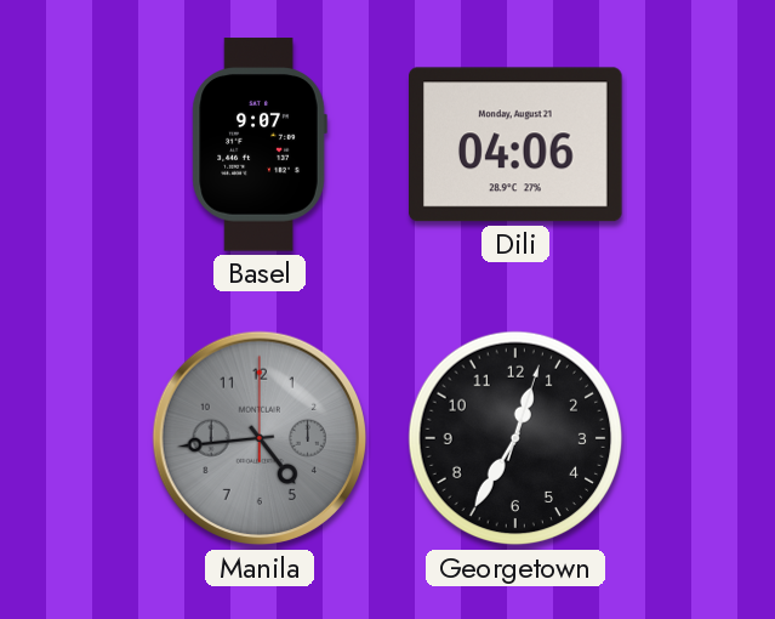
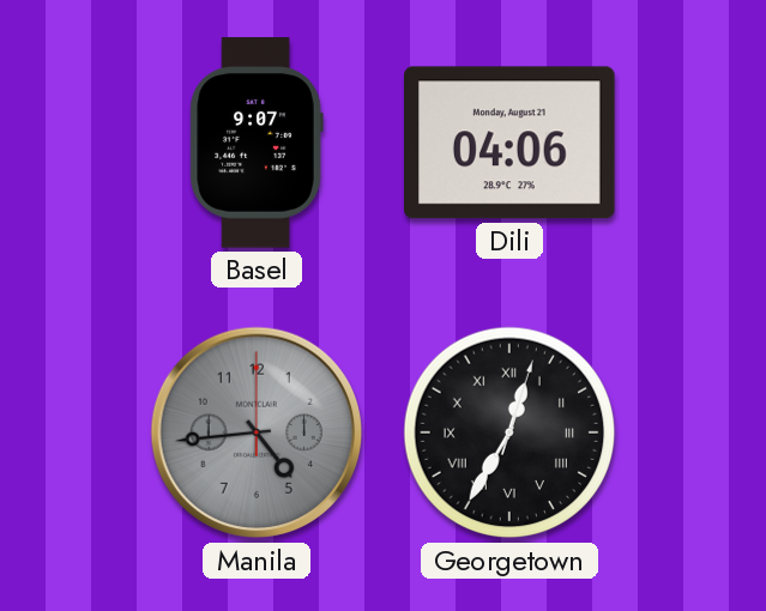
Georgetown numerals: Arabic -> Roman
